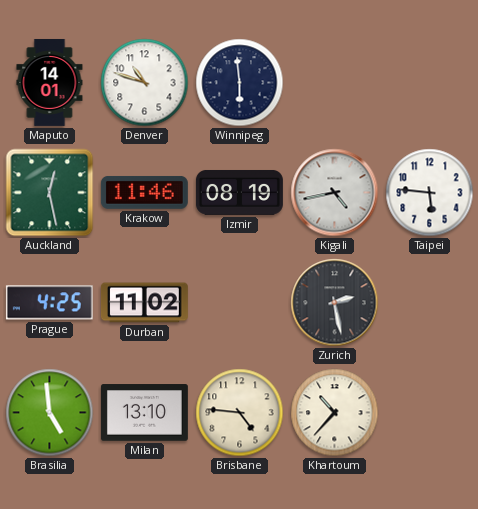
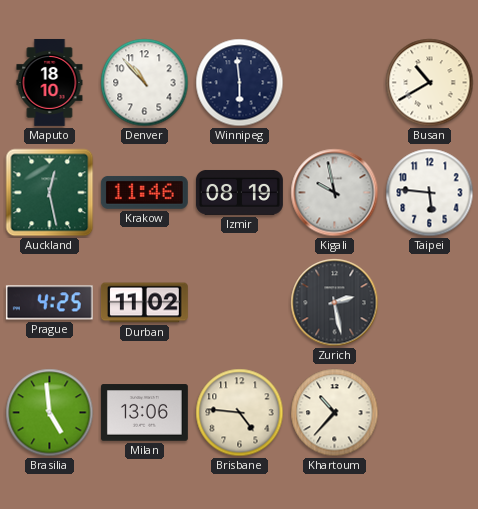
Maputo: 14:01 -> 18:10
Denver: 10:48 -> 10:53
Busan: none -> 10:40
Kigali: 4:43 -> 9:58
Milan: 13:10 -> 13:06
